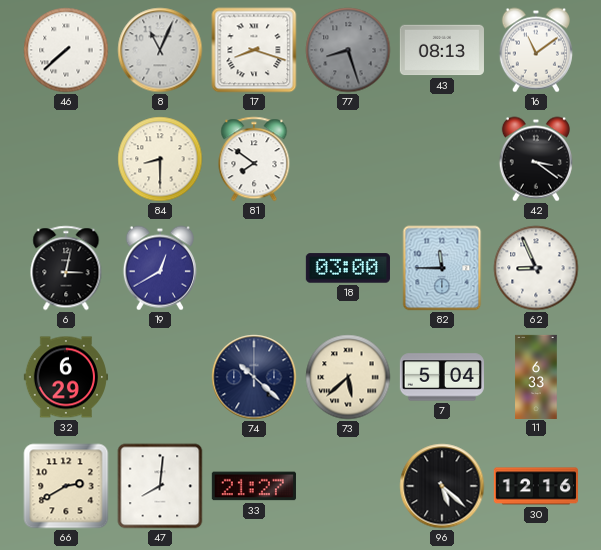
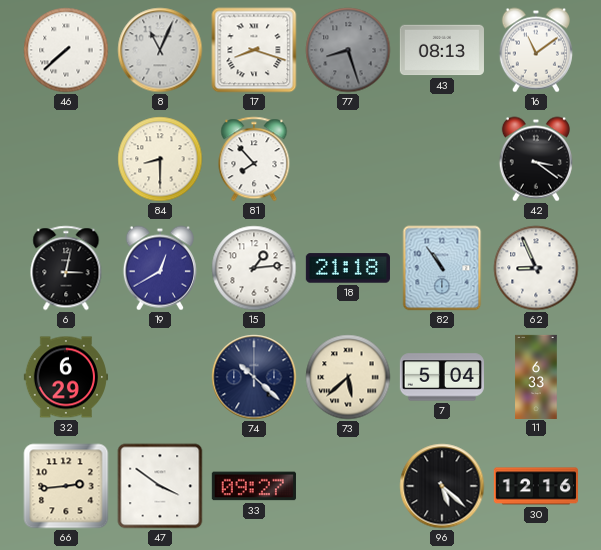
81: 7:51 -> 7:53
15: none -> 1:14
18: 03:00 -> 21:18
82: 11:45 -> 10:54
66: 2:40 -> 2:44
47: 8:01 -> 3:51
33: 21:27 -> 09:27
